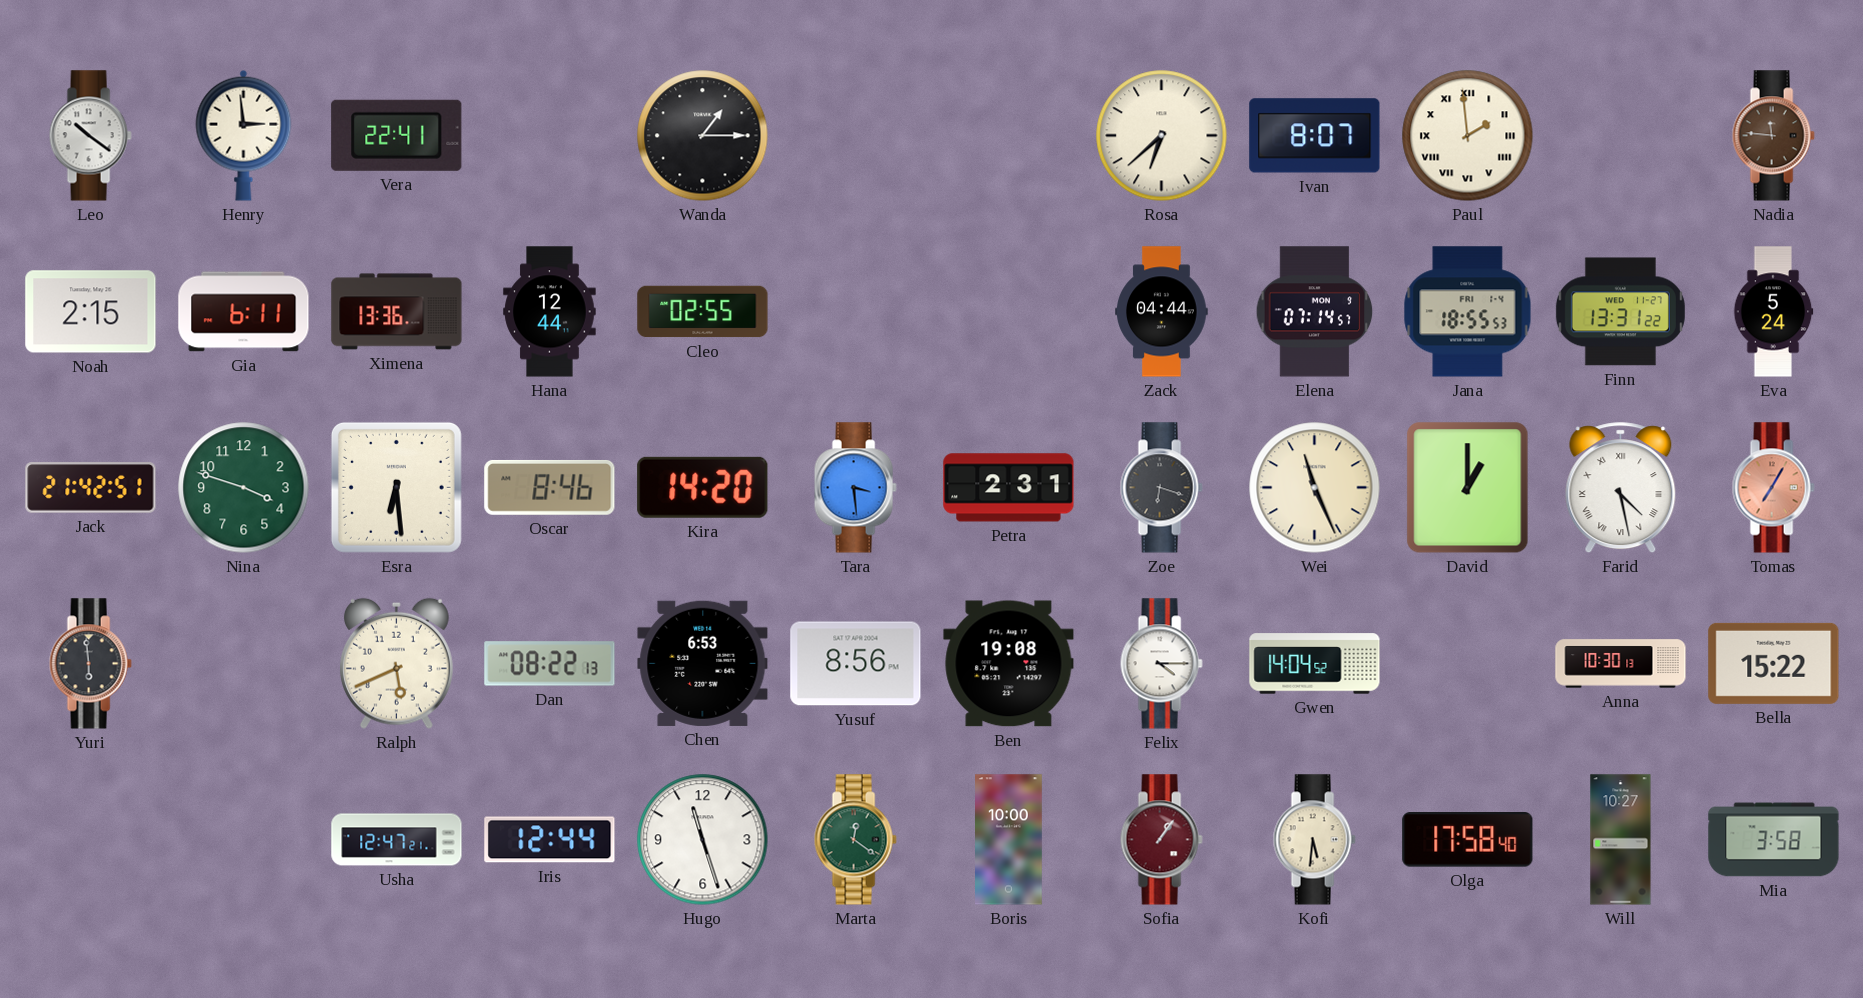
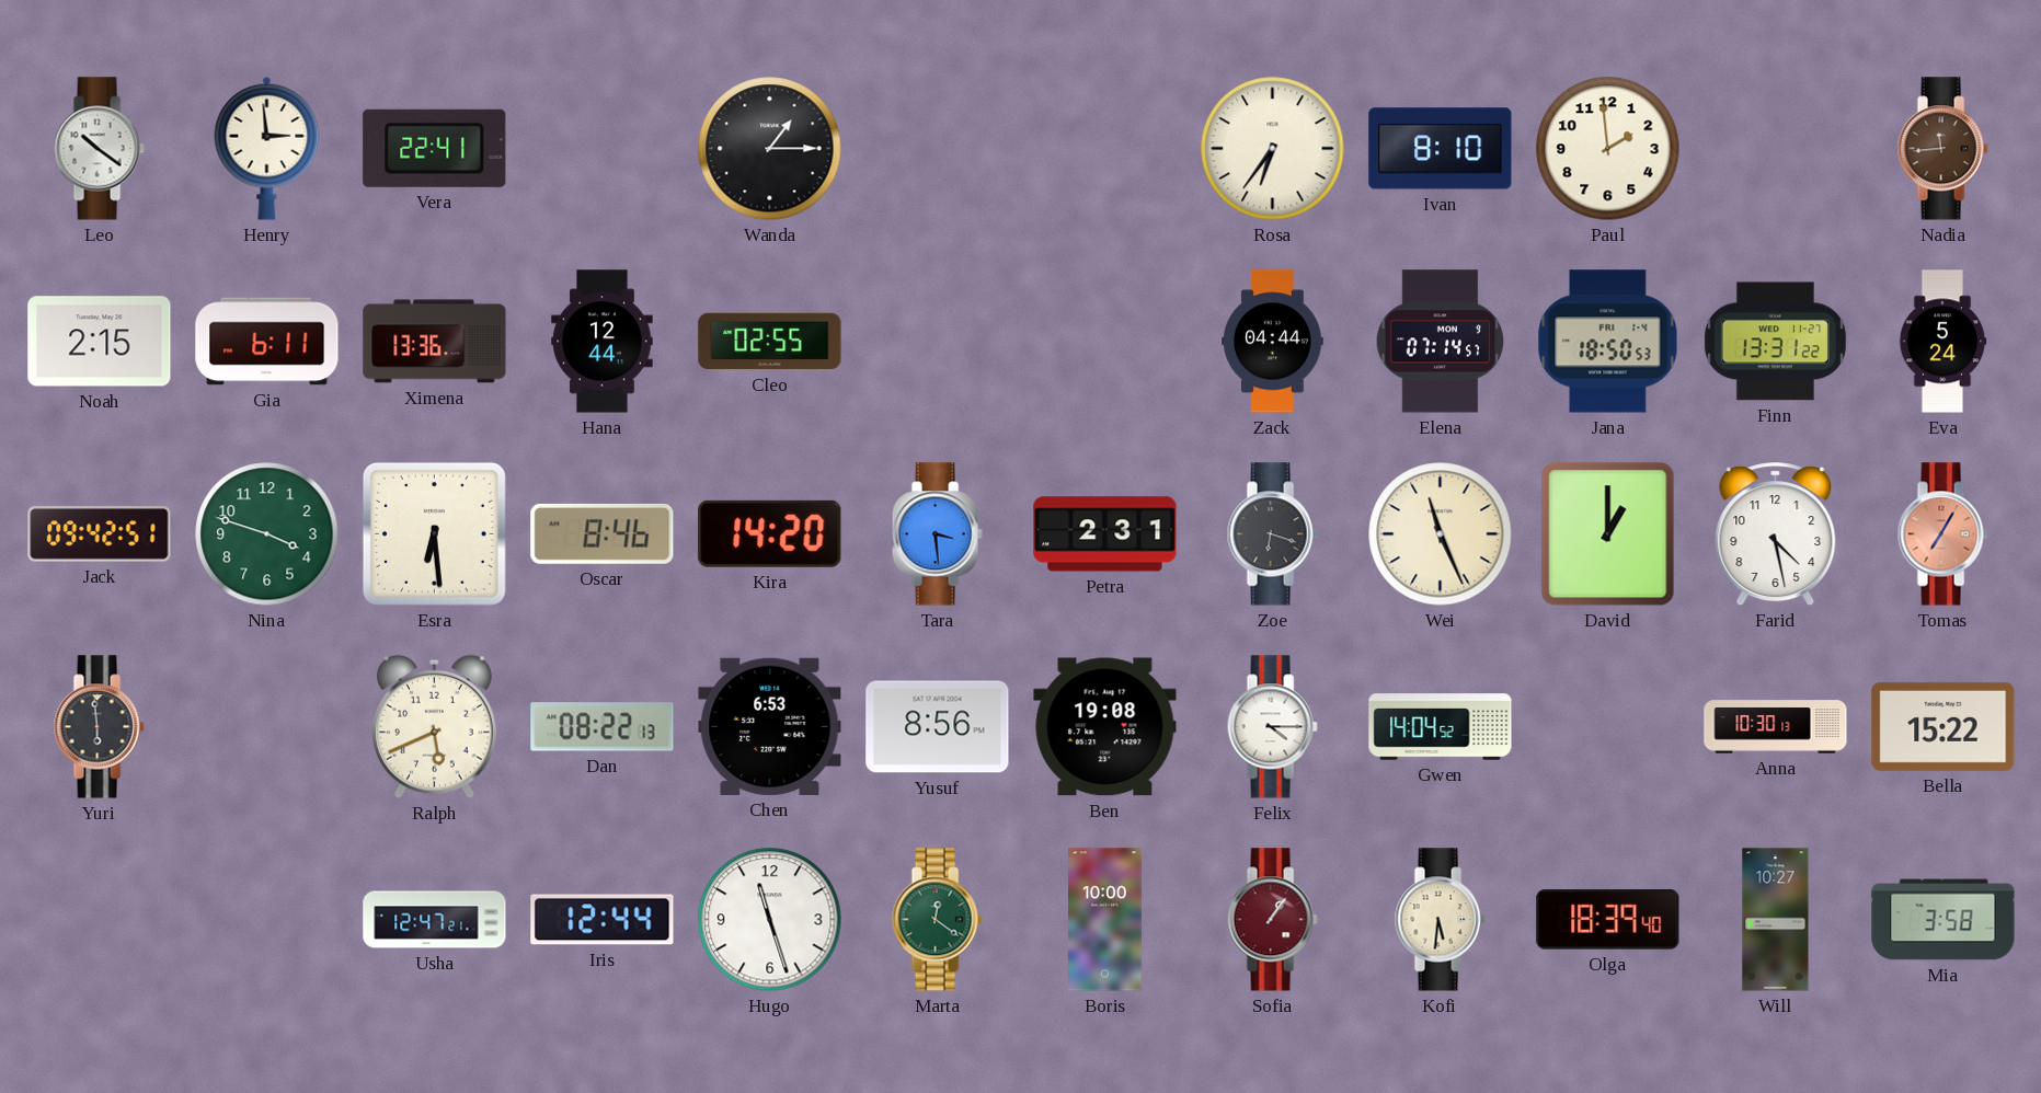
Rosa: 6:38 -> 6:36
Ivan: 8:07 -> 8:10
Paul numerals: Roman -> Arabic
Nadia: 11:46 -> 11:44
Jana: 18:55 -> 18:50
Jack: 21:42 -> 09:42
Farid numerals: Roman -> Arabic
Olga: 17:58 -> 18:39
